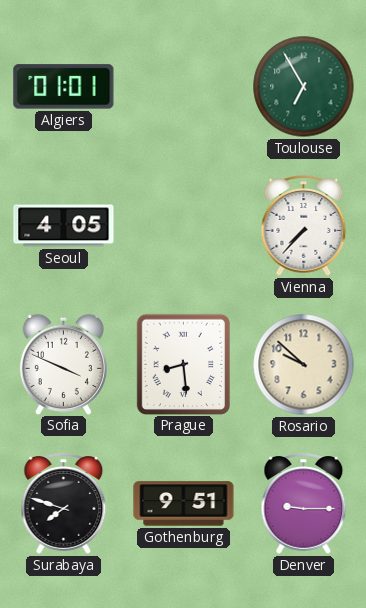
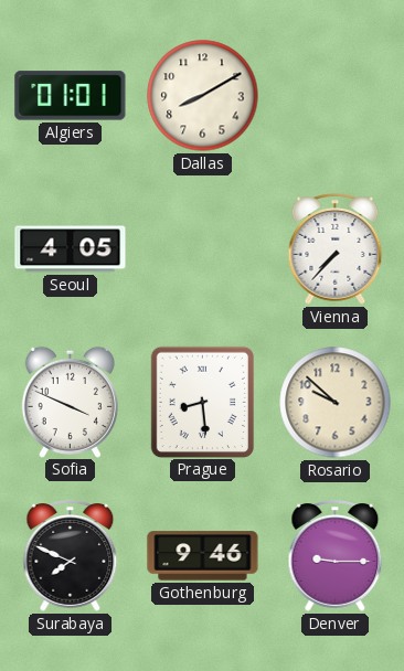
Dallas: none -> 8:10
Toulouse: 6:55 -> none
Surabaya: 7:48 -> 7:49
Gothenburg: 9:51 -> 9:46
